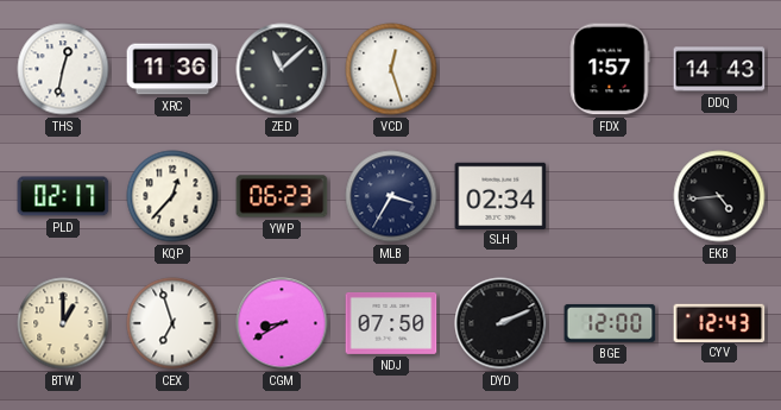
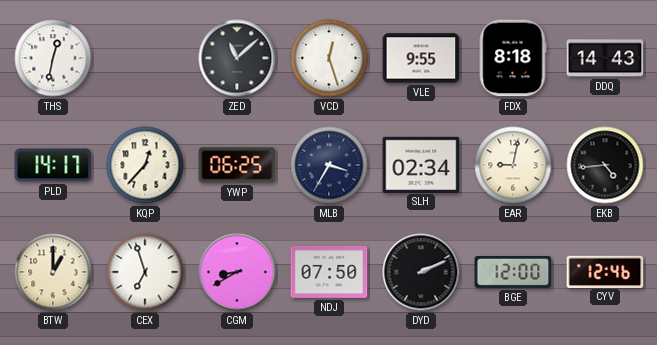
XRC: 11:36 -> none
VLE: none -> 9:55
FDX: 1:57 -> 8:18
PLD: 02:17 -> 14:17
YWP: 06:23 -> 06:25
EAR: none -> 9:02
CYV: 12:43 -> 12:46
